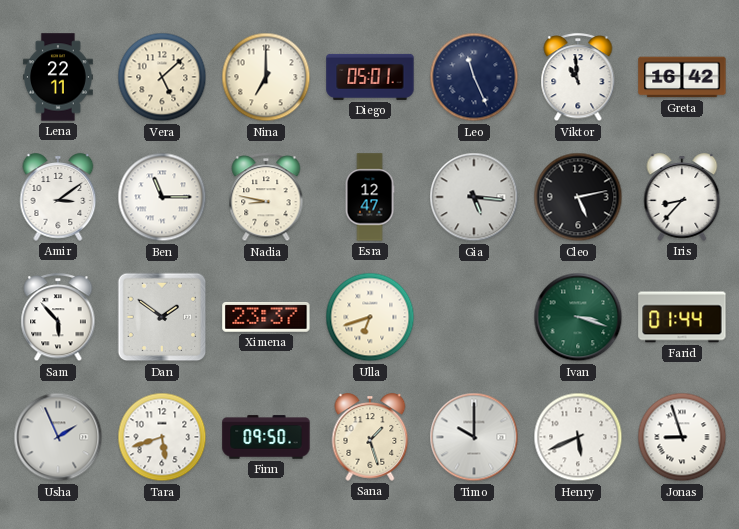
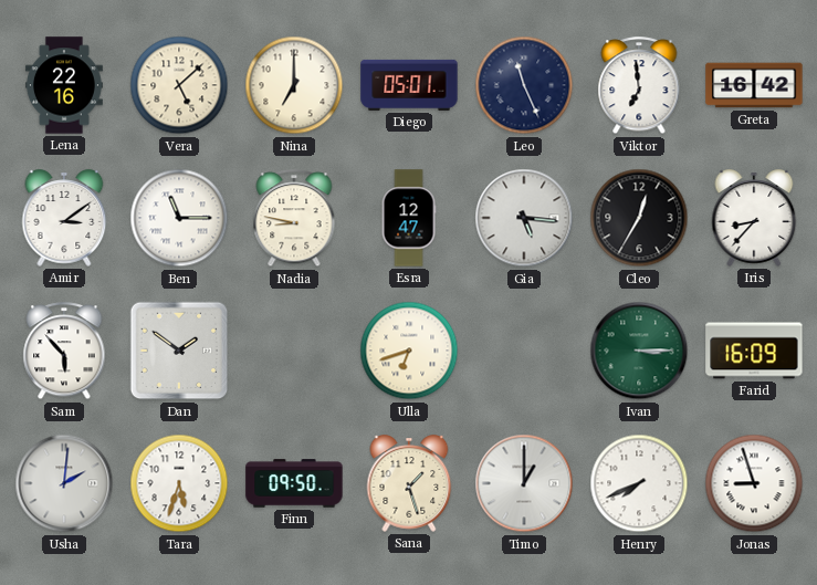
Lena: 22:11 -> 22:16
Viktor: 10:59 -> 6:59
Cleo: 5:13 -> 12:35
Ximena: 23:37 -> none
Ivan: 3:18 -> 3:15
Farid: 01:44 -> 16:09
Usha: 1:56 -> 2:01
Tara: 5:42 -> 5:33
Timo: 10:00 -> 1:00
Henry: 5:41 -> 7:41
